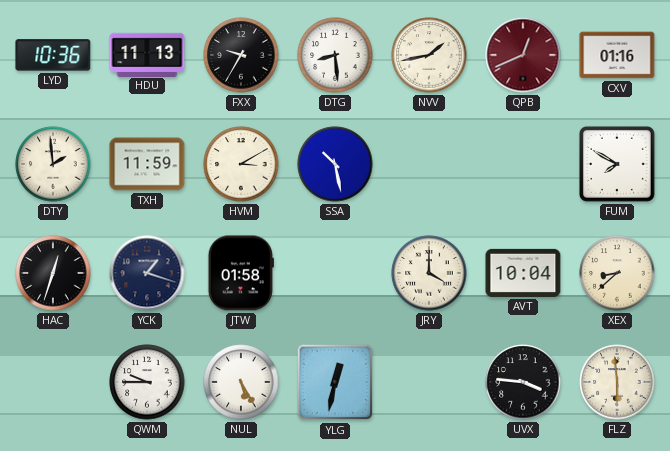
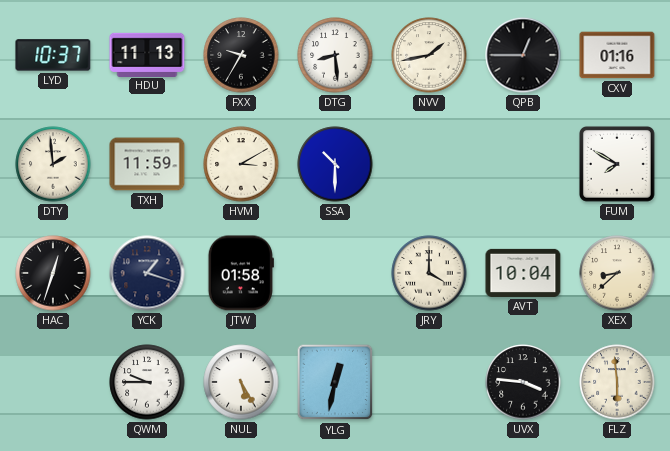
LYD: 10:36 -> 10:37
QPB: 12:41 -> 12:45
QPB dial: burgundy -> black
SSA: 10:28 -> 10:30
